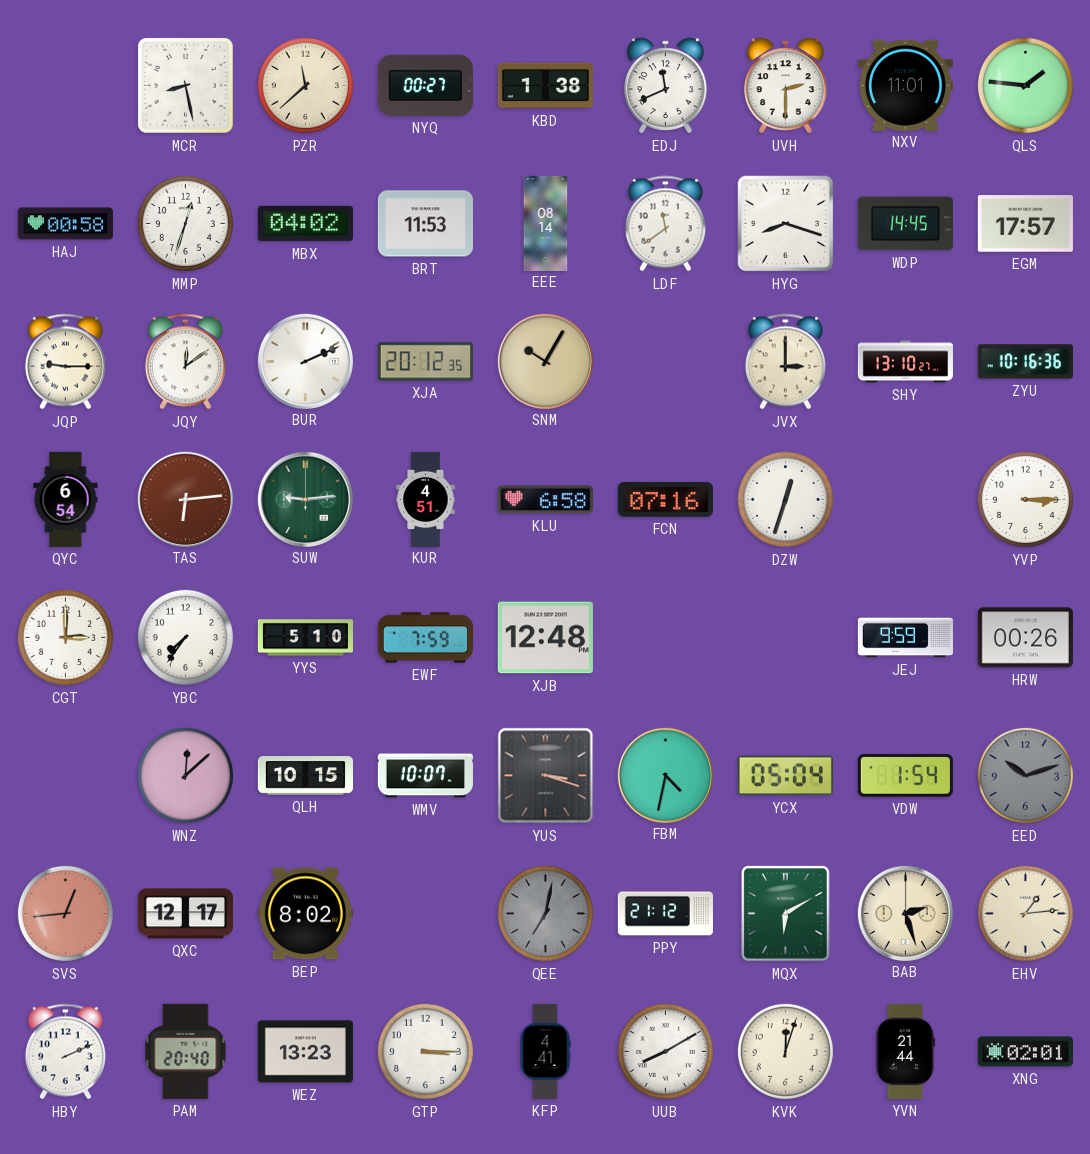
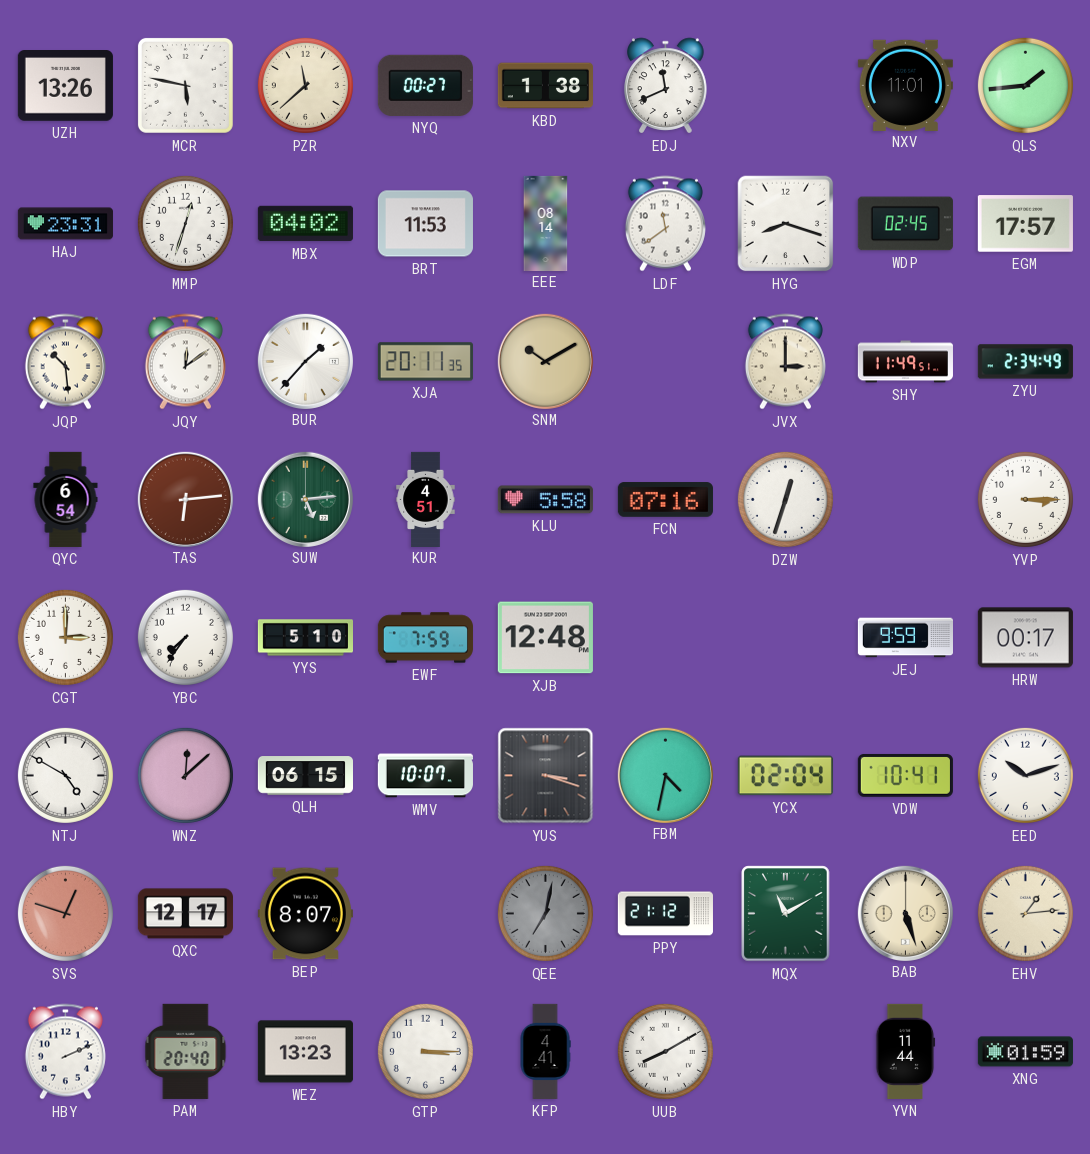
UZH: none -> 13:26
MCR: 8:28 -> 5:47
UVH: 2:30 -> none
QLS: 1:46 -> 1:44
HAJ: 00:58 -> 23:31
WDP: 14:45 -> 02:45
JQP: 9:15 -> 10:29
BUR: 2:11 -> 1:37
XJA: 20:12 -> 20:11
SNM: 10:05 -> 10:10
SHY: 13:10 -> 11:49
ZYU: 10:16 -> 2:34
SUW: 9:14 -> 5:14
KLU: 6:58 -> 5:58
HRW: 00:26 -> 00:17
NTJ: none -> 4:50
QLH: 10:15 -> 06:15
YCX: 05:04 -> 02:04
VDW: 1:54 -> 10:41
EED dial: grey -> white
SVS: 12:44 -> 12:48
BEP: 8:02 -> 8:07
MQX: 6:10 -> 11:10
BAB: 2:27 -> 5:27
KVK: 12:03 -> none
YVN: 21:44 -> 11:44
XNG: 02:01 -> 01:59
